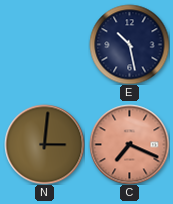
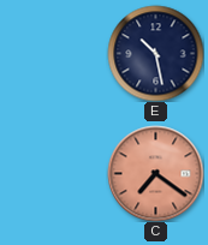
N: 3:01 -> none
C: 7:19 -> 7:21
